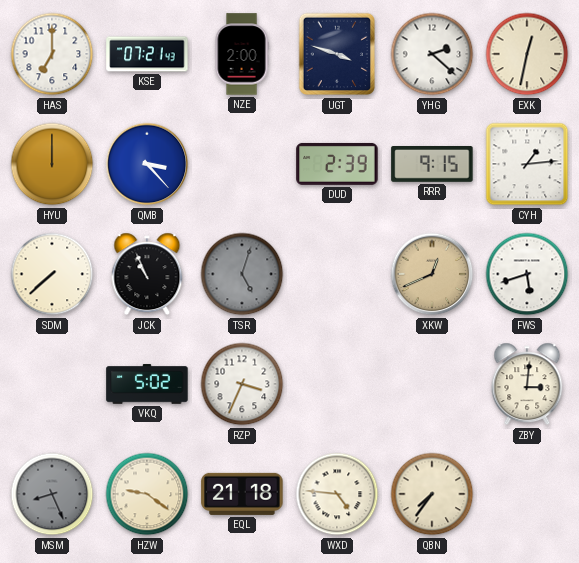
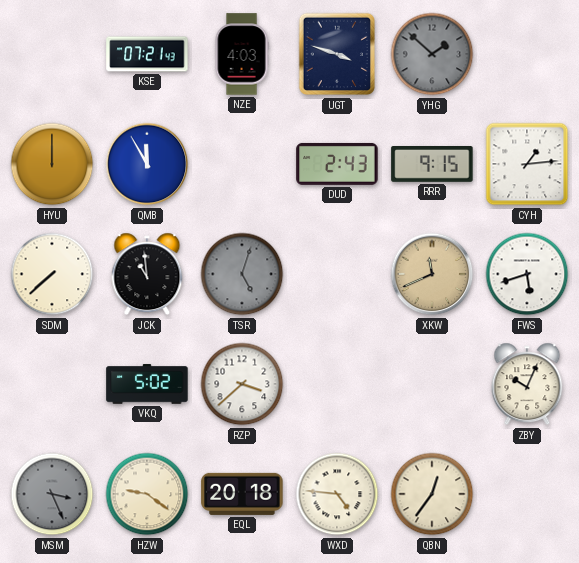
HAS: 7:00 -> none
NZE: 2:00 -> 4:03
YHG: 2:22 -> 1:52
YHG dial: white -> grey
EXK: 12:32 -> none
QMB: 3:23 -> 11:55
DUD: 2:39 -> 2:43
JCK: 10:56 -> 10:59
XKW: 12:41 -> 11:41
RZP: 3:34 -> 3:38
ZBY: 3:01 -> 10:04
MSM: 8:26 -> 3:26
EQL: 21:18 -> 20:18
QBN: 7:36 -> 12:36
